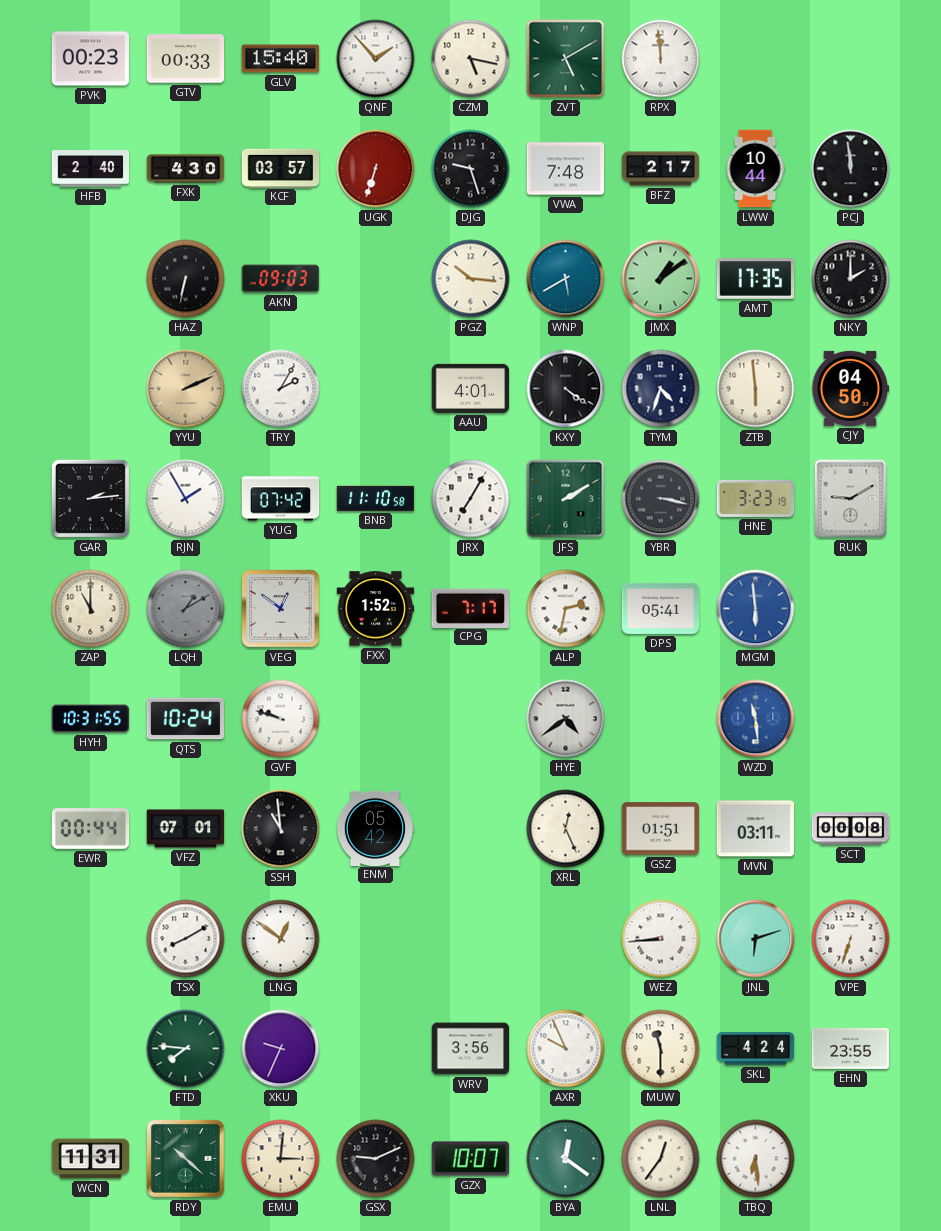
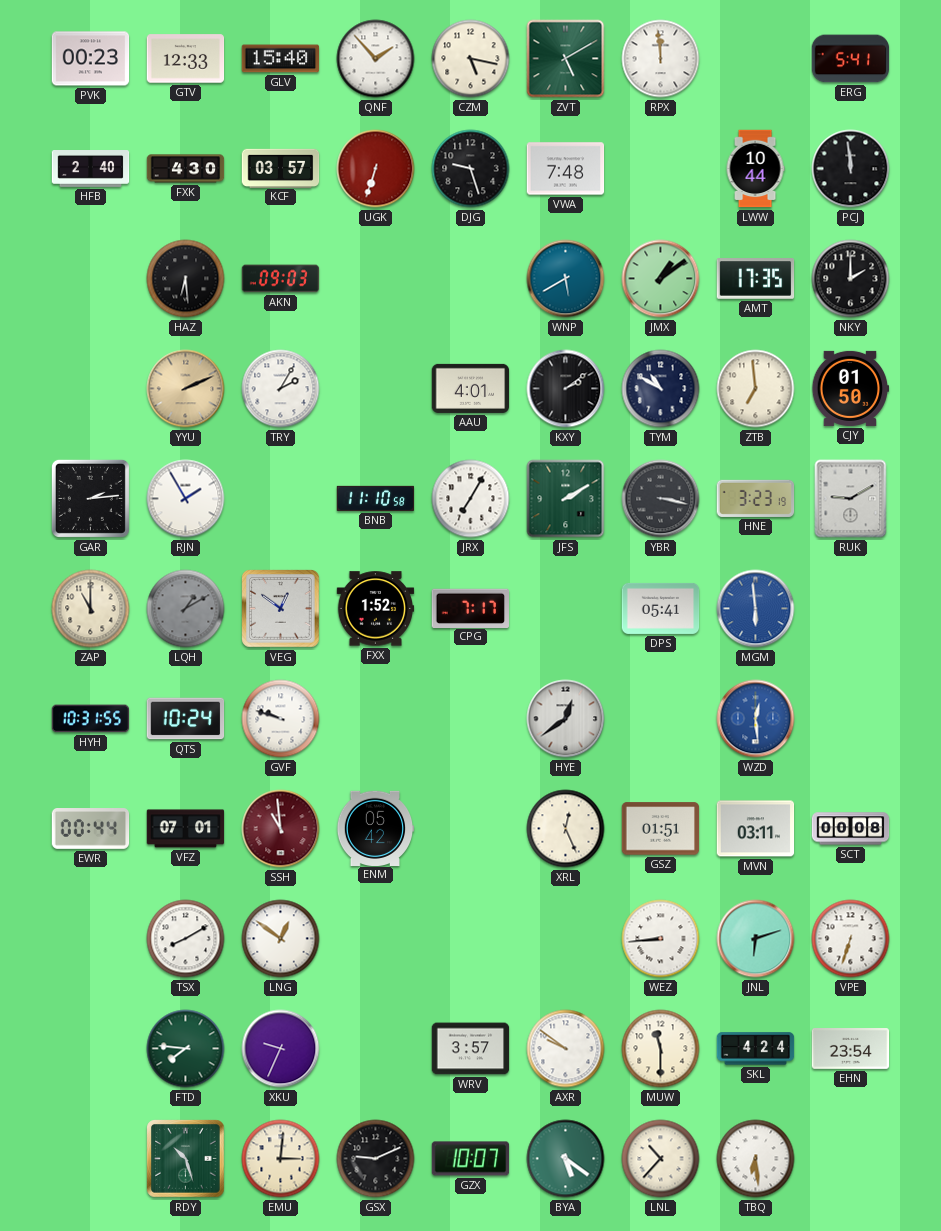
GTV: 00:33 -> 12:33
ERG: none -> 5:41
BFZ: 2:17 -> none
HAZ: 6:32 -> 6:29
PGZ: 10:16 -> none
KXY: 4:21 -> 2:09
TYM: 4:33 -> 10:50
ZTB: 5:59 -> 6:59
CJY: 04:50 -> 01:50
YUG: 07:42 -> none
ALP: 2:32 -> none
HYE: 4:39 -> 12:39
WZD: 11:29 -> 12:29
SSH dial: black -> burgundy
WRV: 3:56 -> 3:57
AXR: 9:56 -> 9:51
EHN: 23:55 -> 23:54
WCN: 11:31 -> none
RDY: 10:22 -> 10:27
BYA: 12:21 -> 5:21
LNL: 12:36 -> 10:37
